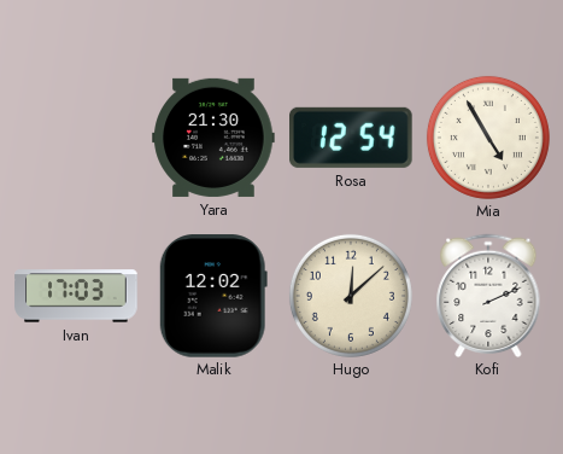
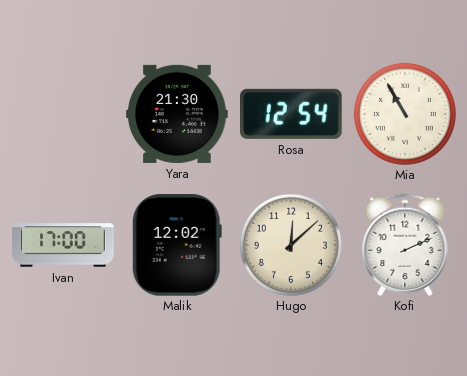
Mia: 4:55 -> 10:55
Ivan: 17:03 -> 17:00
